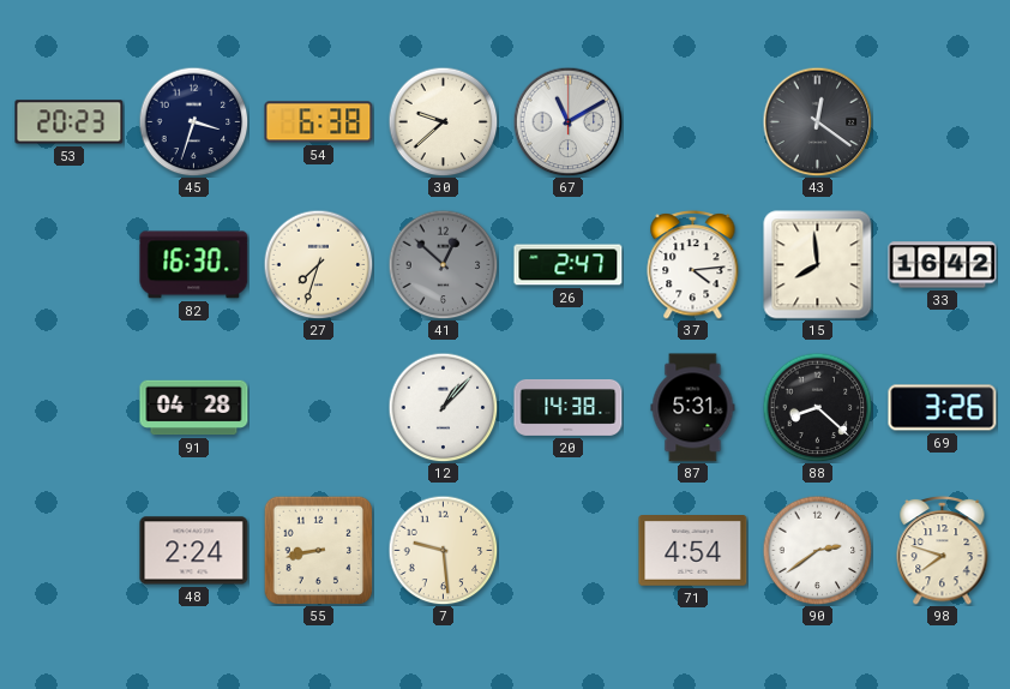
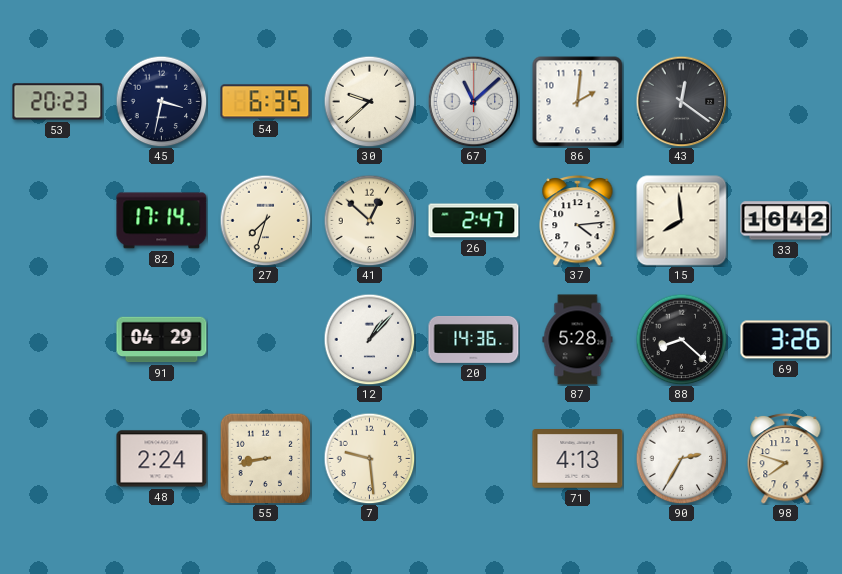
45: 3:33 -> 3:32
54: 6:38 -> 6:35
67: 11:10 -> 11:08
86: none -> 2:01
82: 16:30 -> 17:14
41 dial: grey -> cream
91: 04:28 -> 04:29
20: 14:38 -> 14:36
87: 5:31 -> 5:28
71: 4:54 -> 4:13
90: 2:39 -> 2:35
